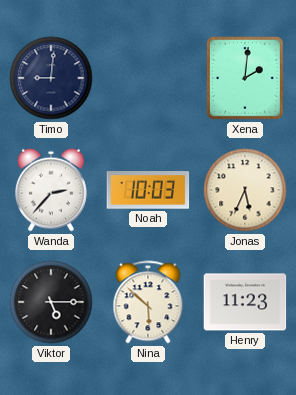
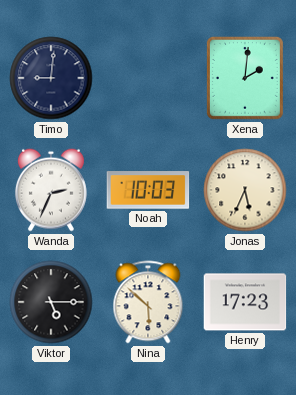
Wanda: 2:37 -> 2:34
Henry: 11:23 -> 17:23
